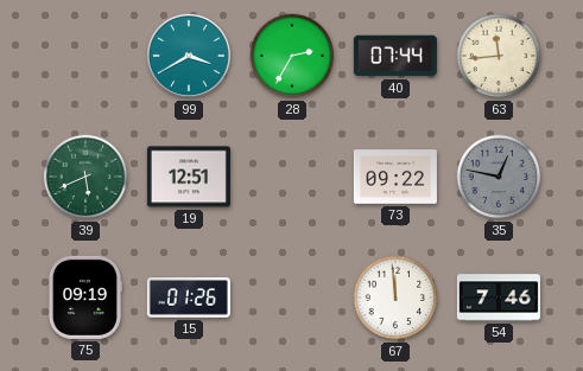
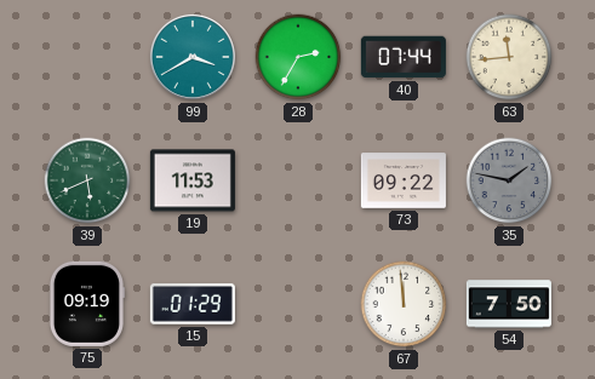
19: 12:51 -> 11:53
35: 12:47 -> 1:47
15: 01:26 -> 01:29
54: 7:46 -> 7:50
